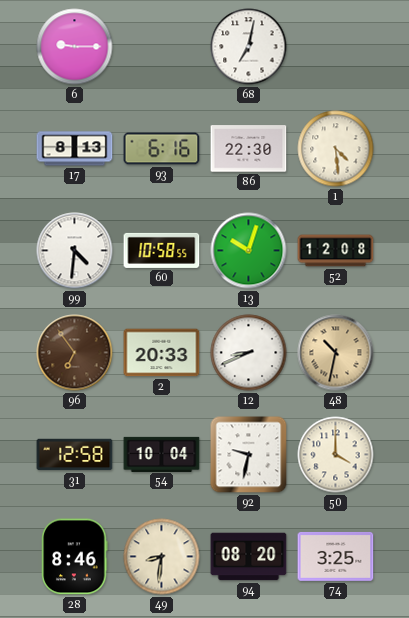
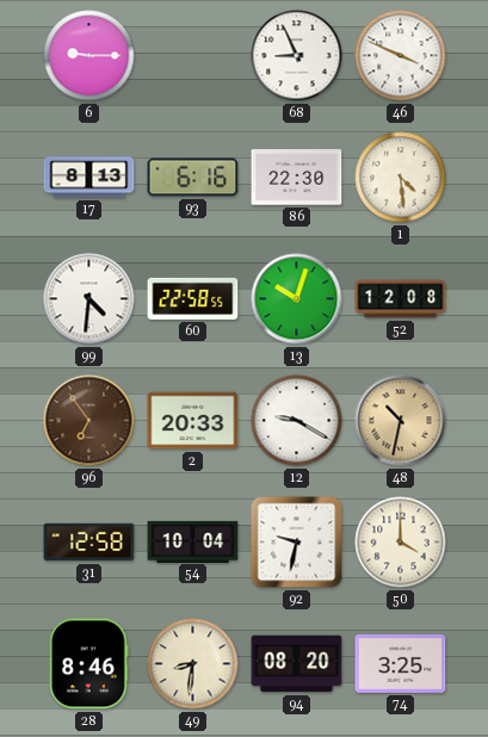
68: 7:02 -> 8:56
46: none -> 3:49
60: 10:58 -> 22:58
12: 8:41 -> 9:20
